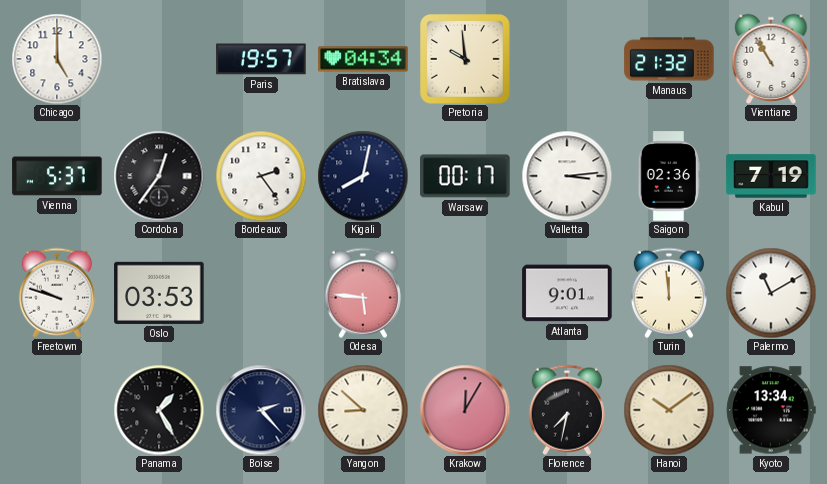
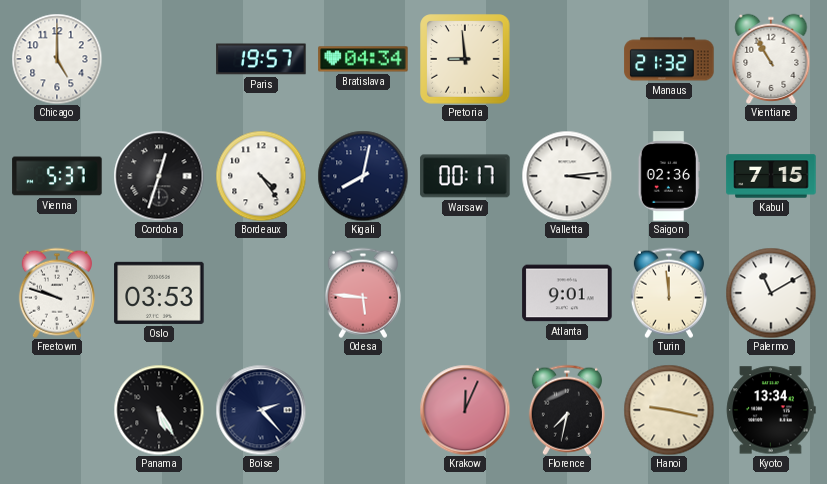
Pretoria: 9:59 -> 8:59
Cordoba: 12:36 -> 12:33
Bordeaux: 2:24 -> 4:24
Kabul: 7:19 -> 7:15
Panama: 1:25 -> 5:25
Yangon: 8:52 -> none
Krakow: 12:05 -> 12:04
Hanoi: 10:09 -> 9:17
